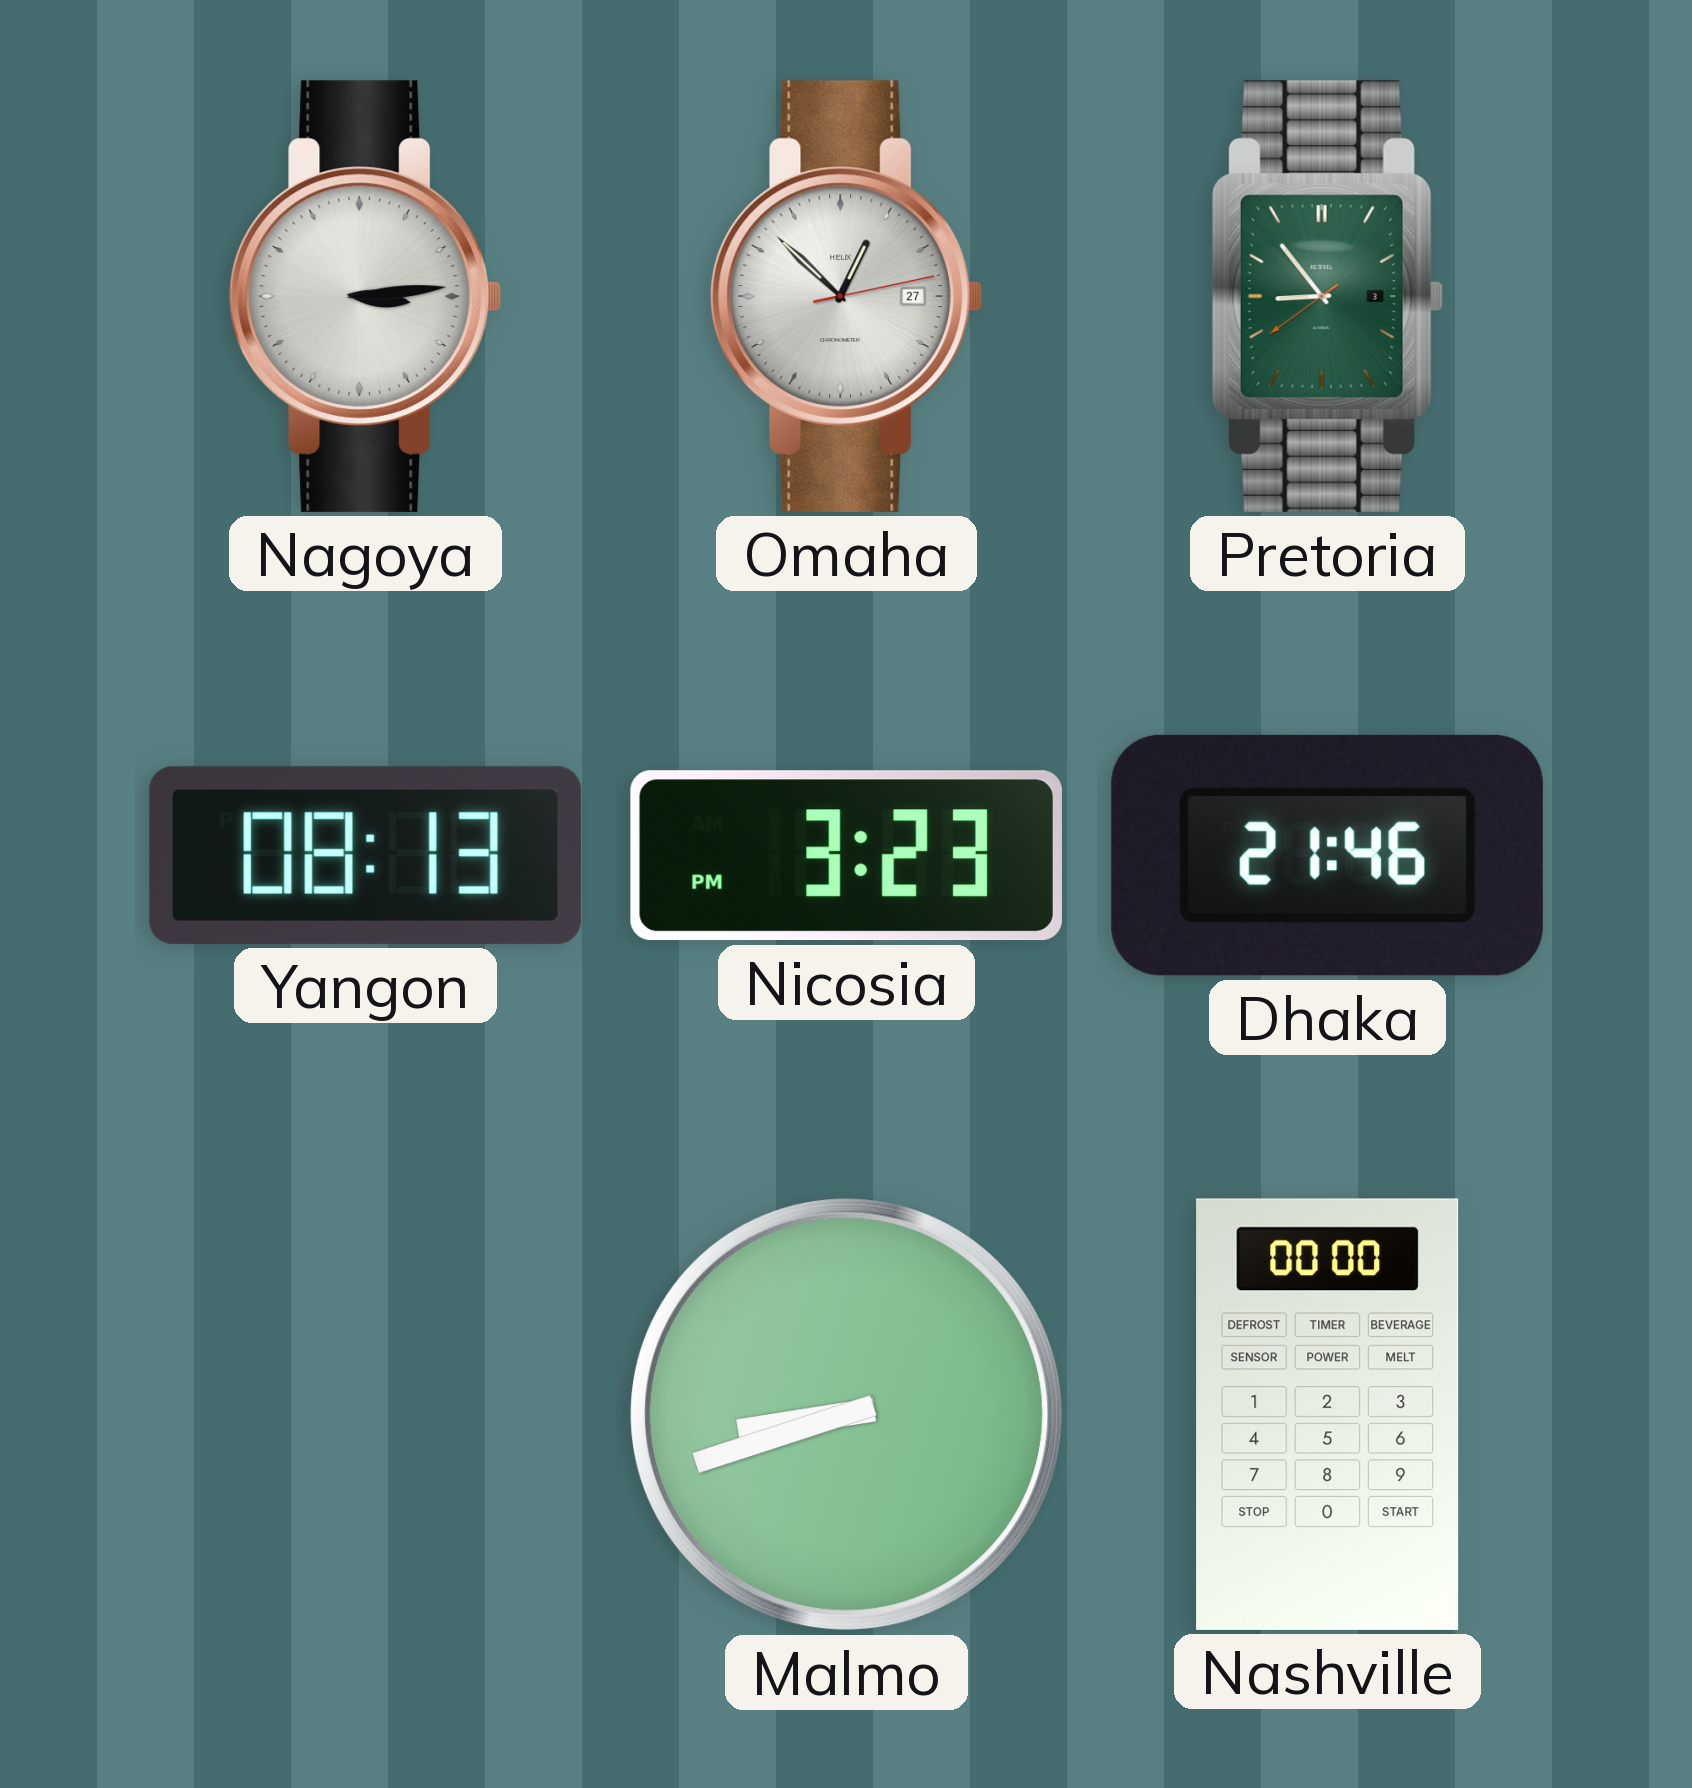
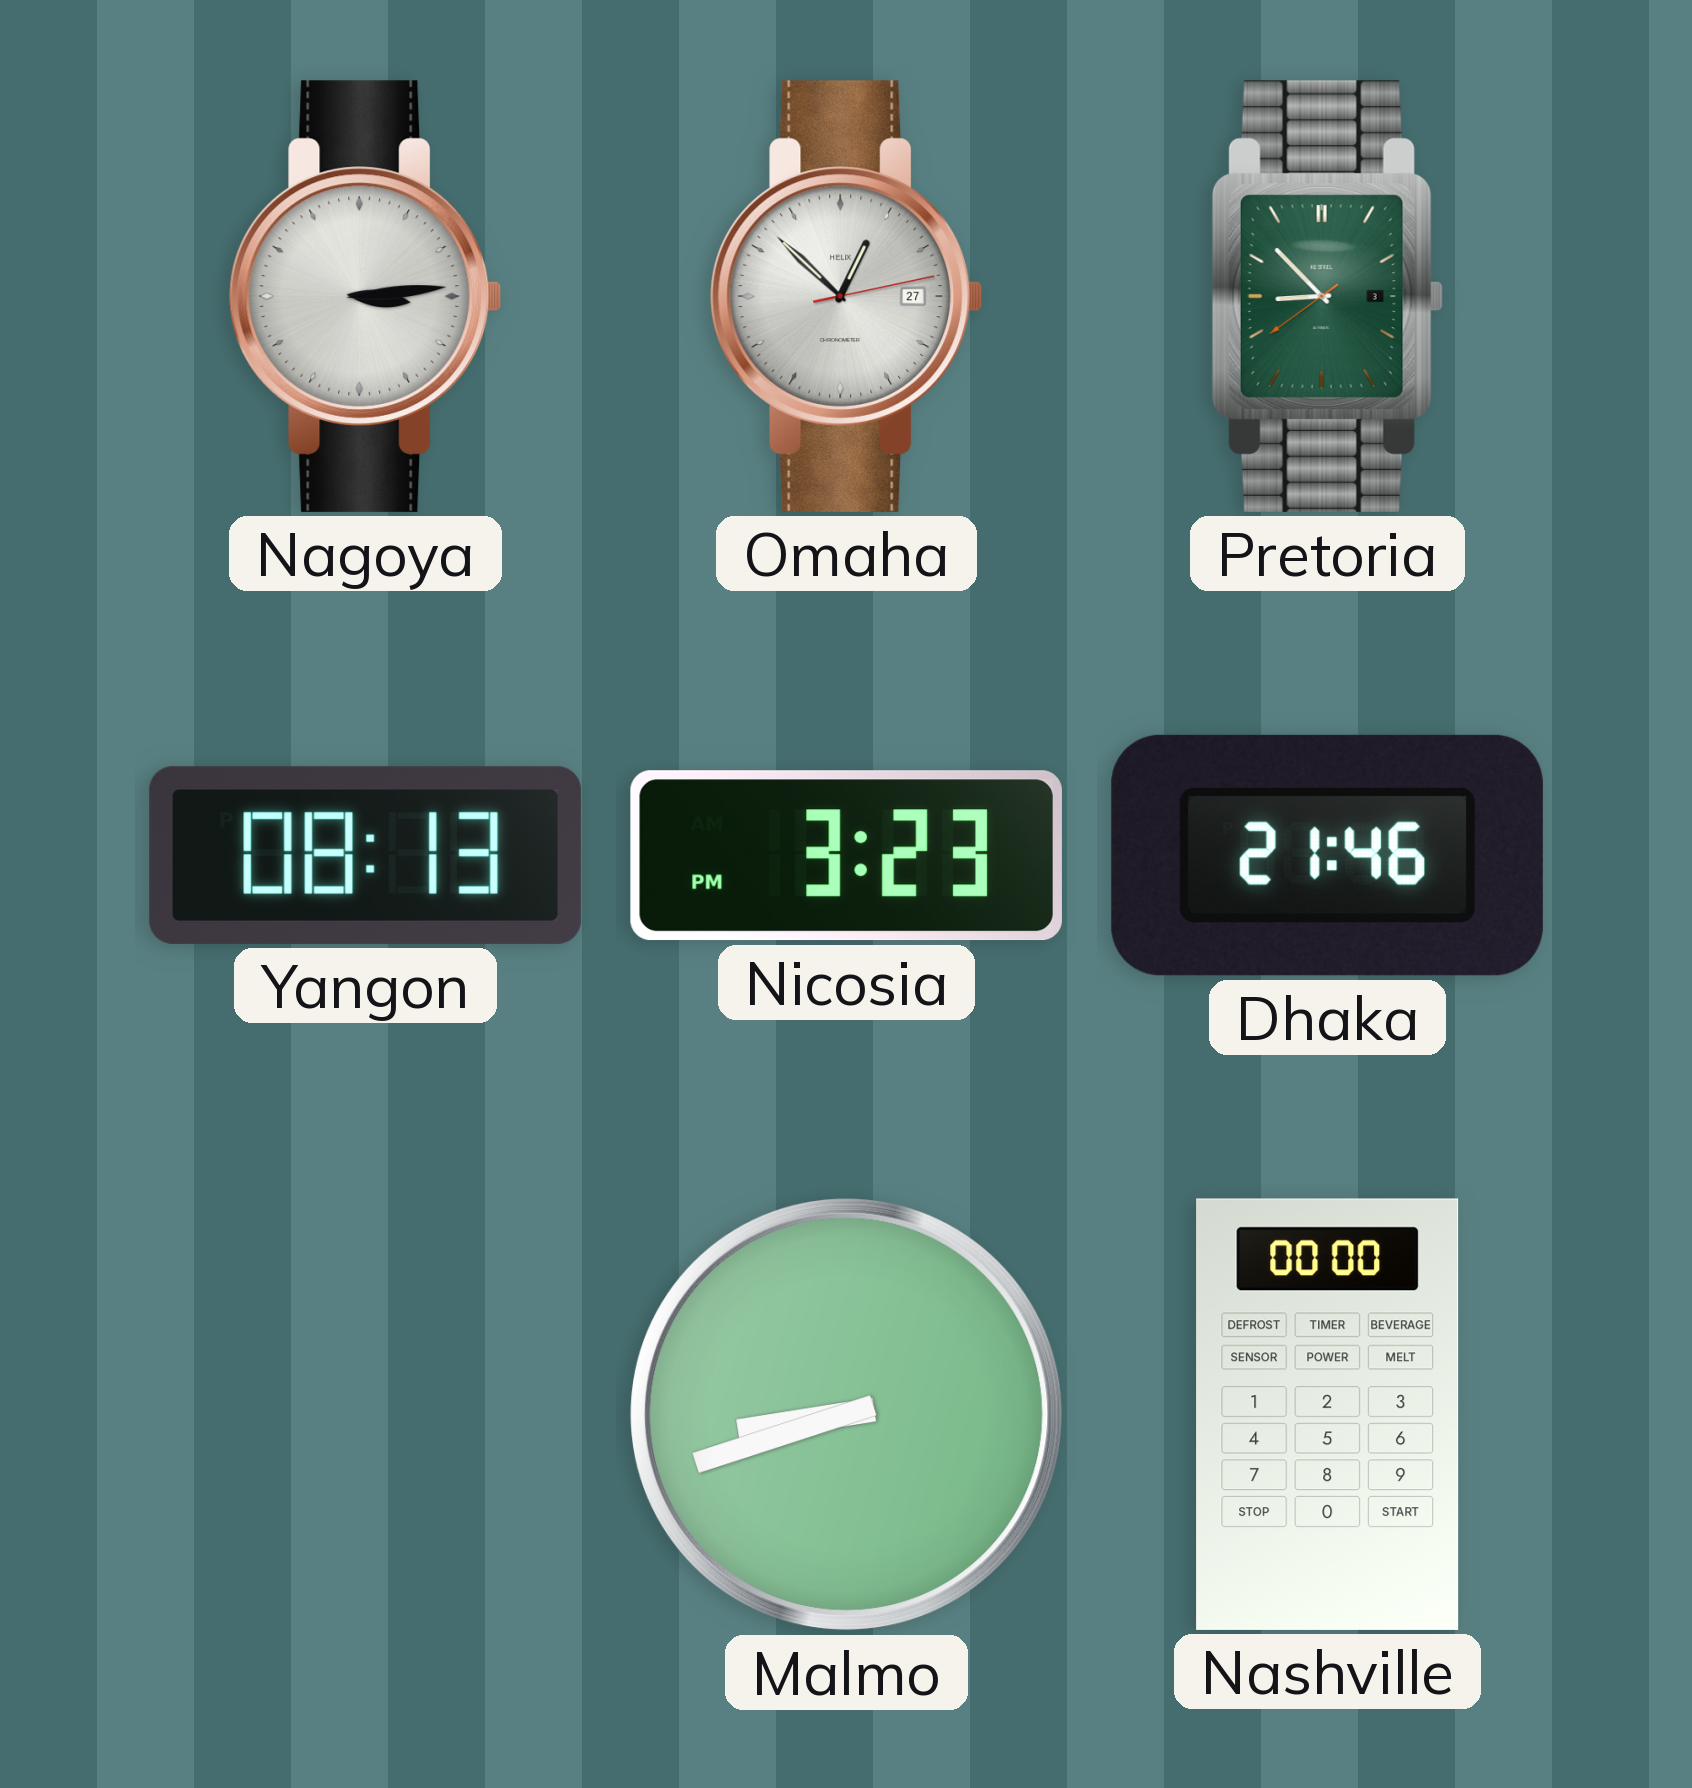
Pretoria: 8:53 -> 8:52
